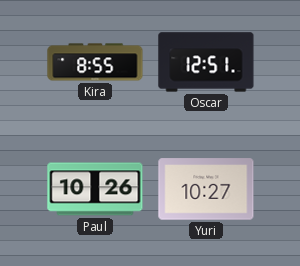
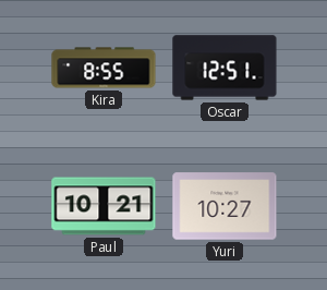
Paul: 10:26 -> 10:21
